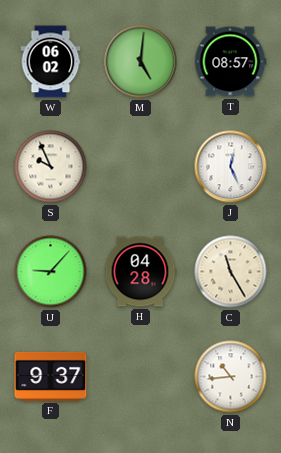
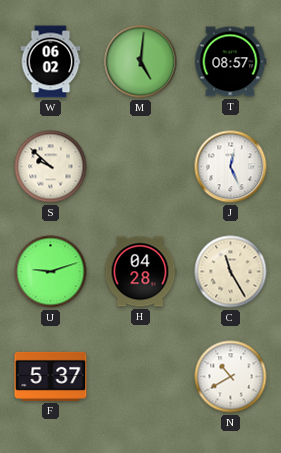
S: 9:56 -> 9:52
U: 9:07 -> 9:12
F: 9:37 -> 5:37
N: 10:44 -> 10:40
